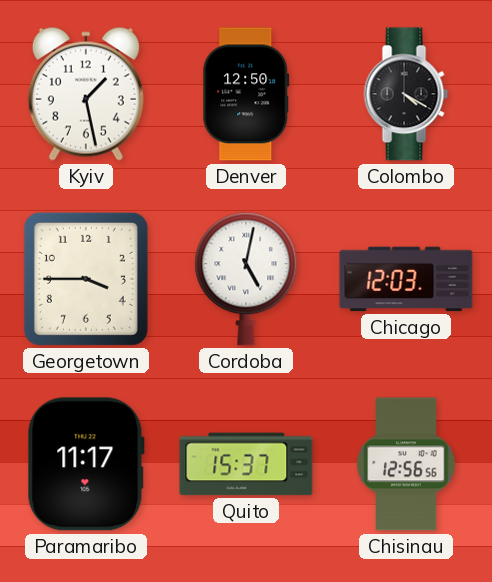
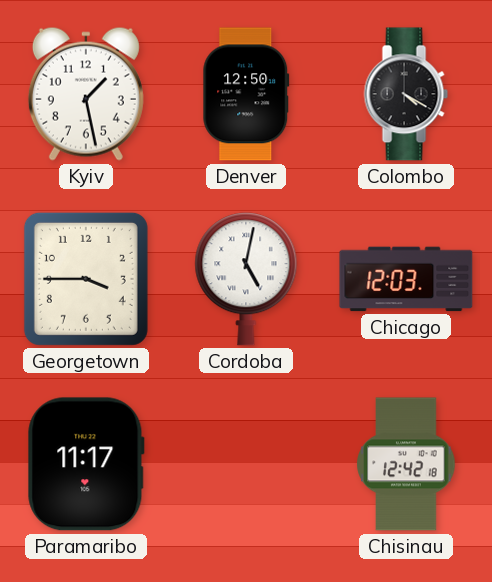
Quito: 15:37 -> none
Chisinau: 12:56 -> 12:42
